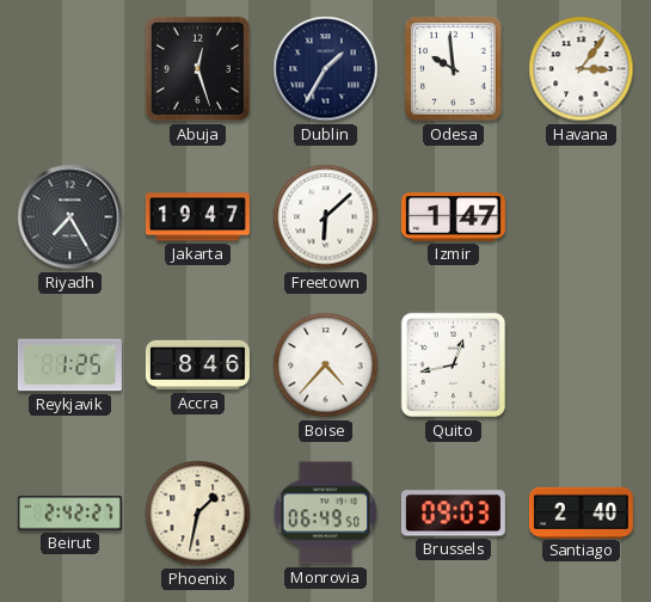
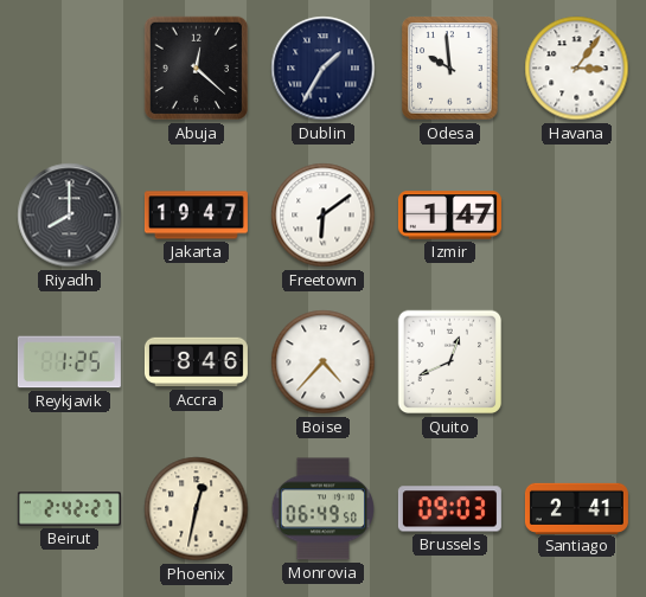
Abuja: 12:27 -> 12:22
Riyadh: 7:25 -> 8:00
Freetown: 6:08 -> 6:09
Quito: 12:43 -> 12:41
Phoenix: 1:32 -> 12:32
Santiago: 2:40 -> 2:41
